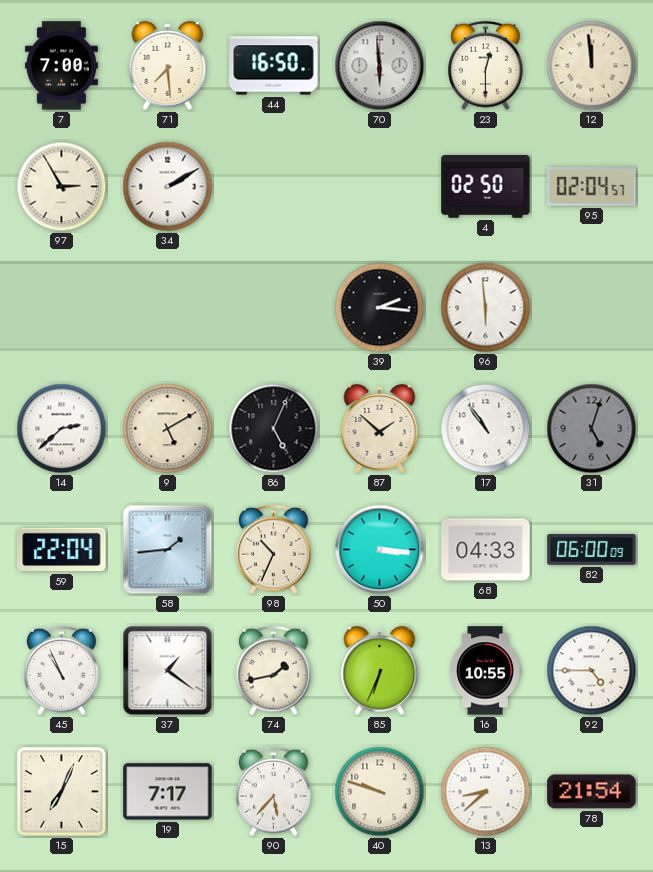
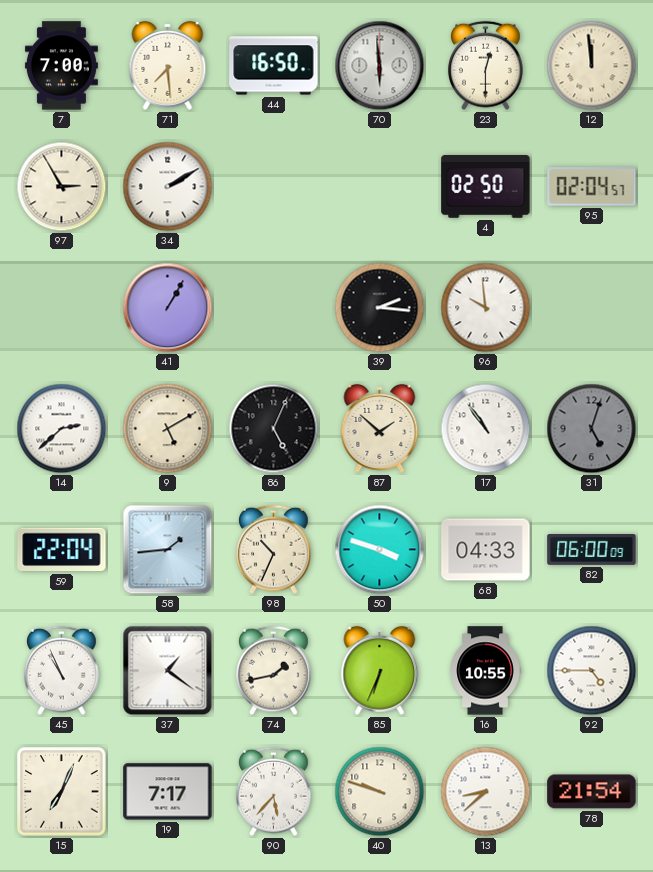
41: none -> 1:05
96: 5:59 -> 9:59
50: 3:16 -> 3:48
